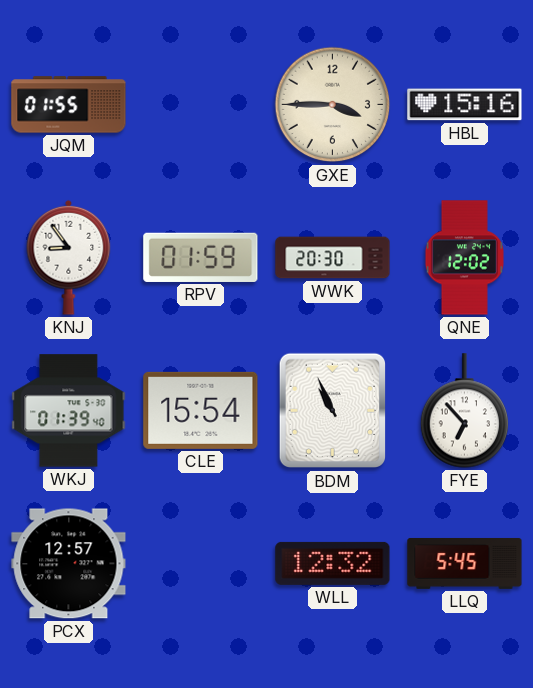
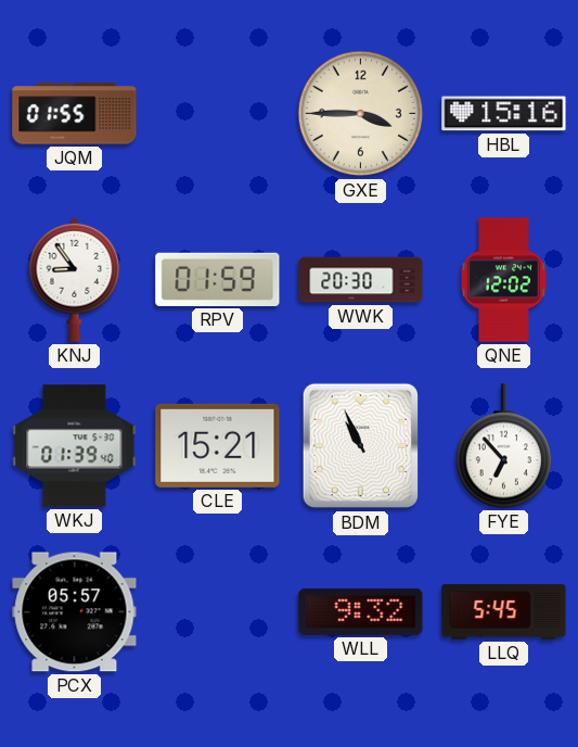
CLE: 15:54 -> 15:21
PCX: 12:57 -> 05:57
WLL: 12:32 -> 9:32
